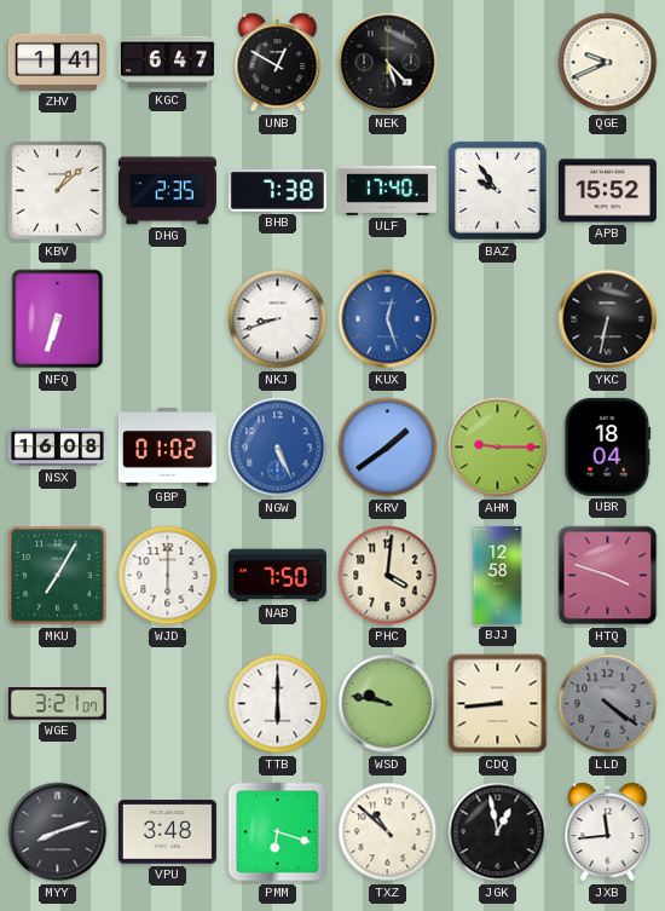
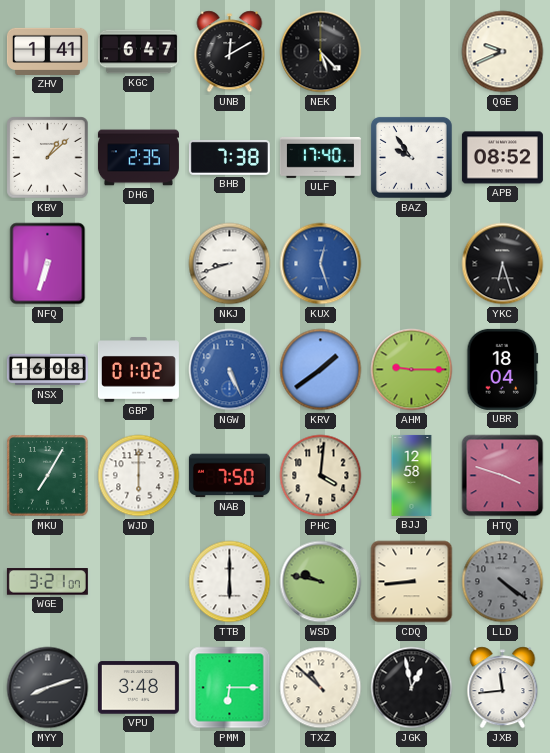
UNB: 12:50 -> 12:10
APB: 15:52 -> 08:52
YKC: 6:32 -> 6:27
PMM: 6:18 -> 6:15
